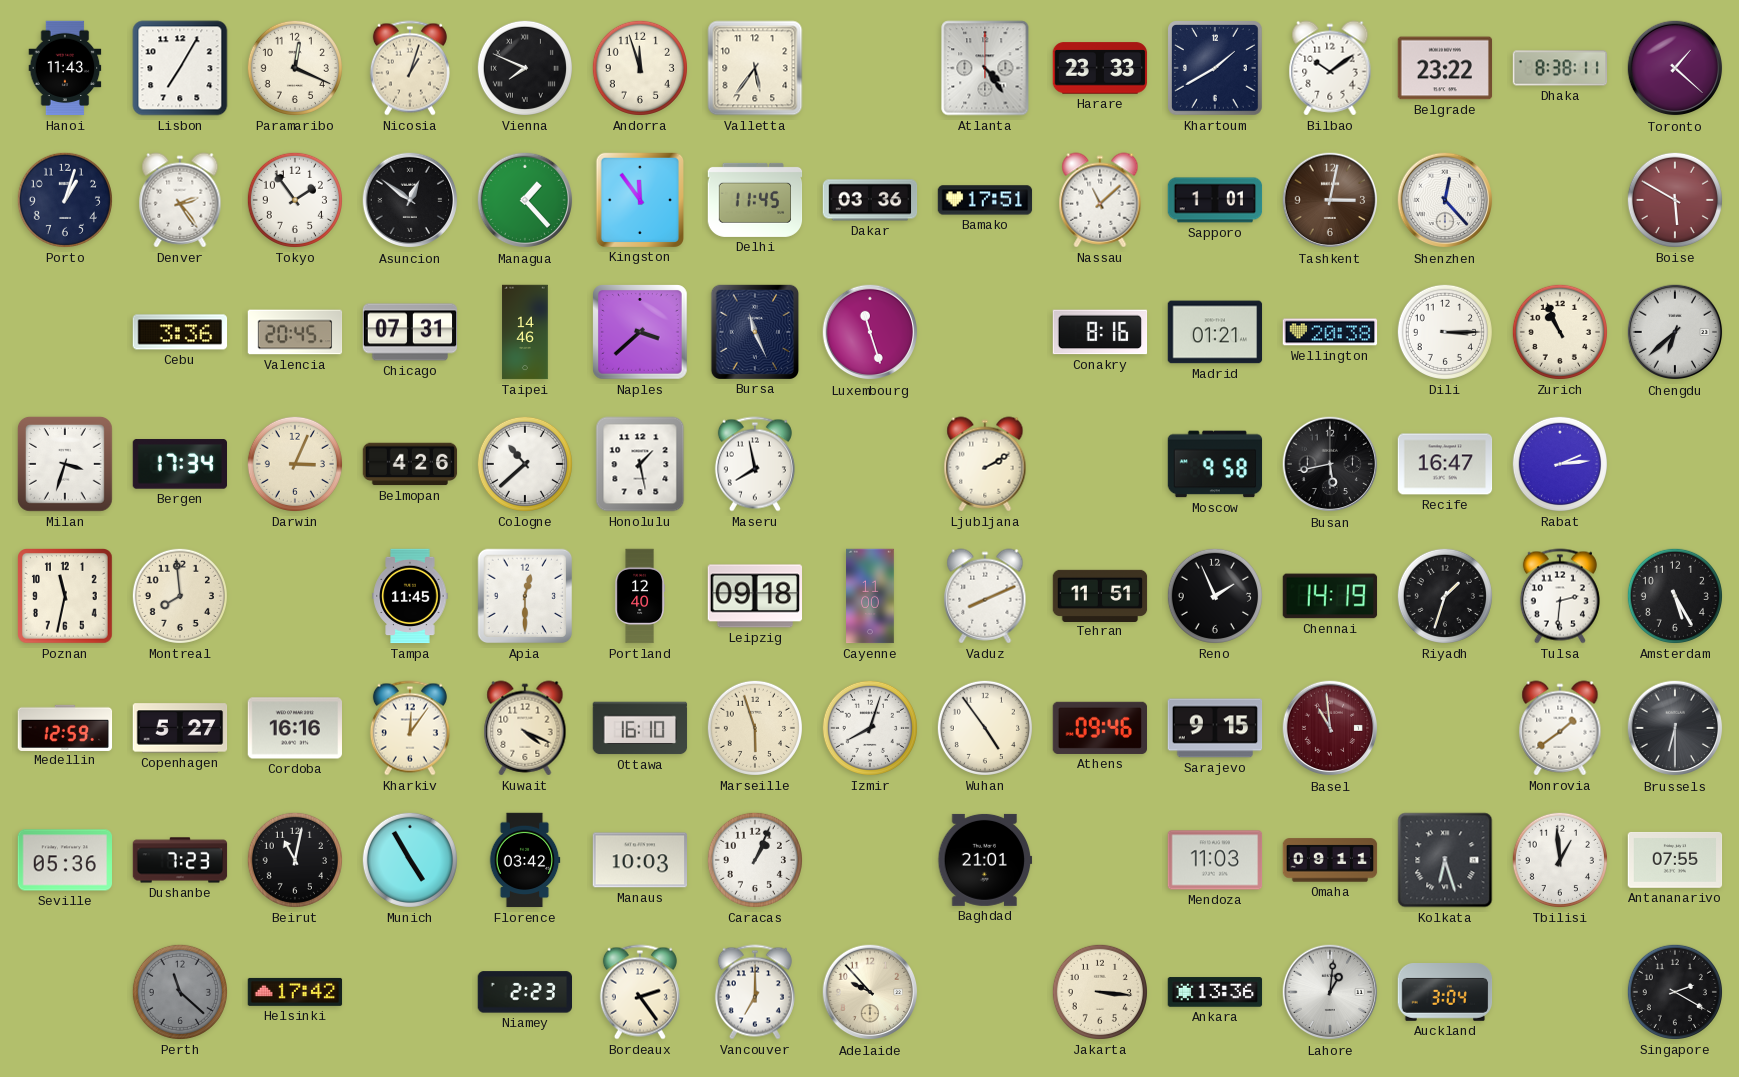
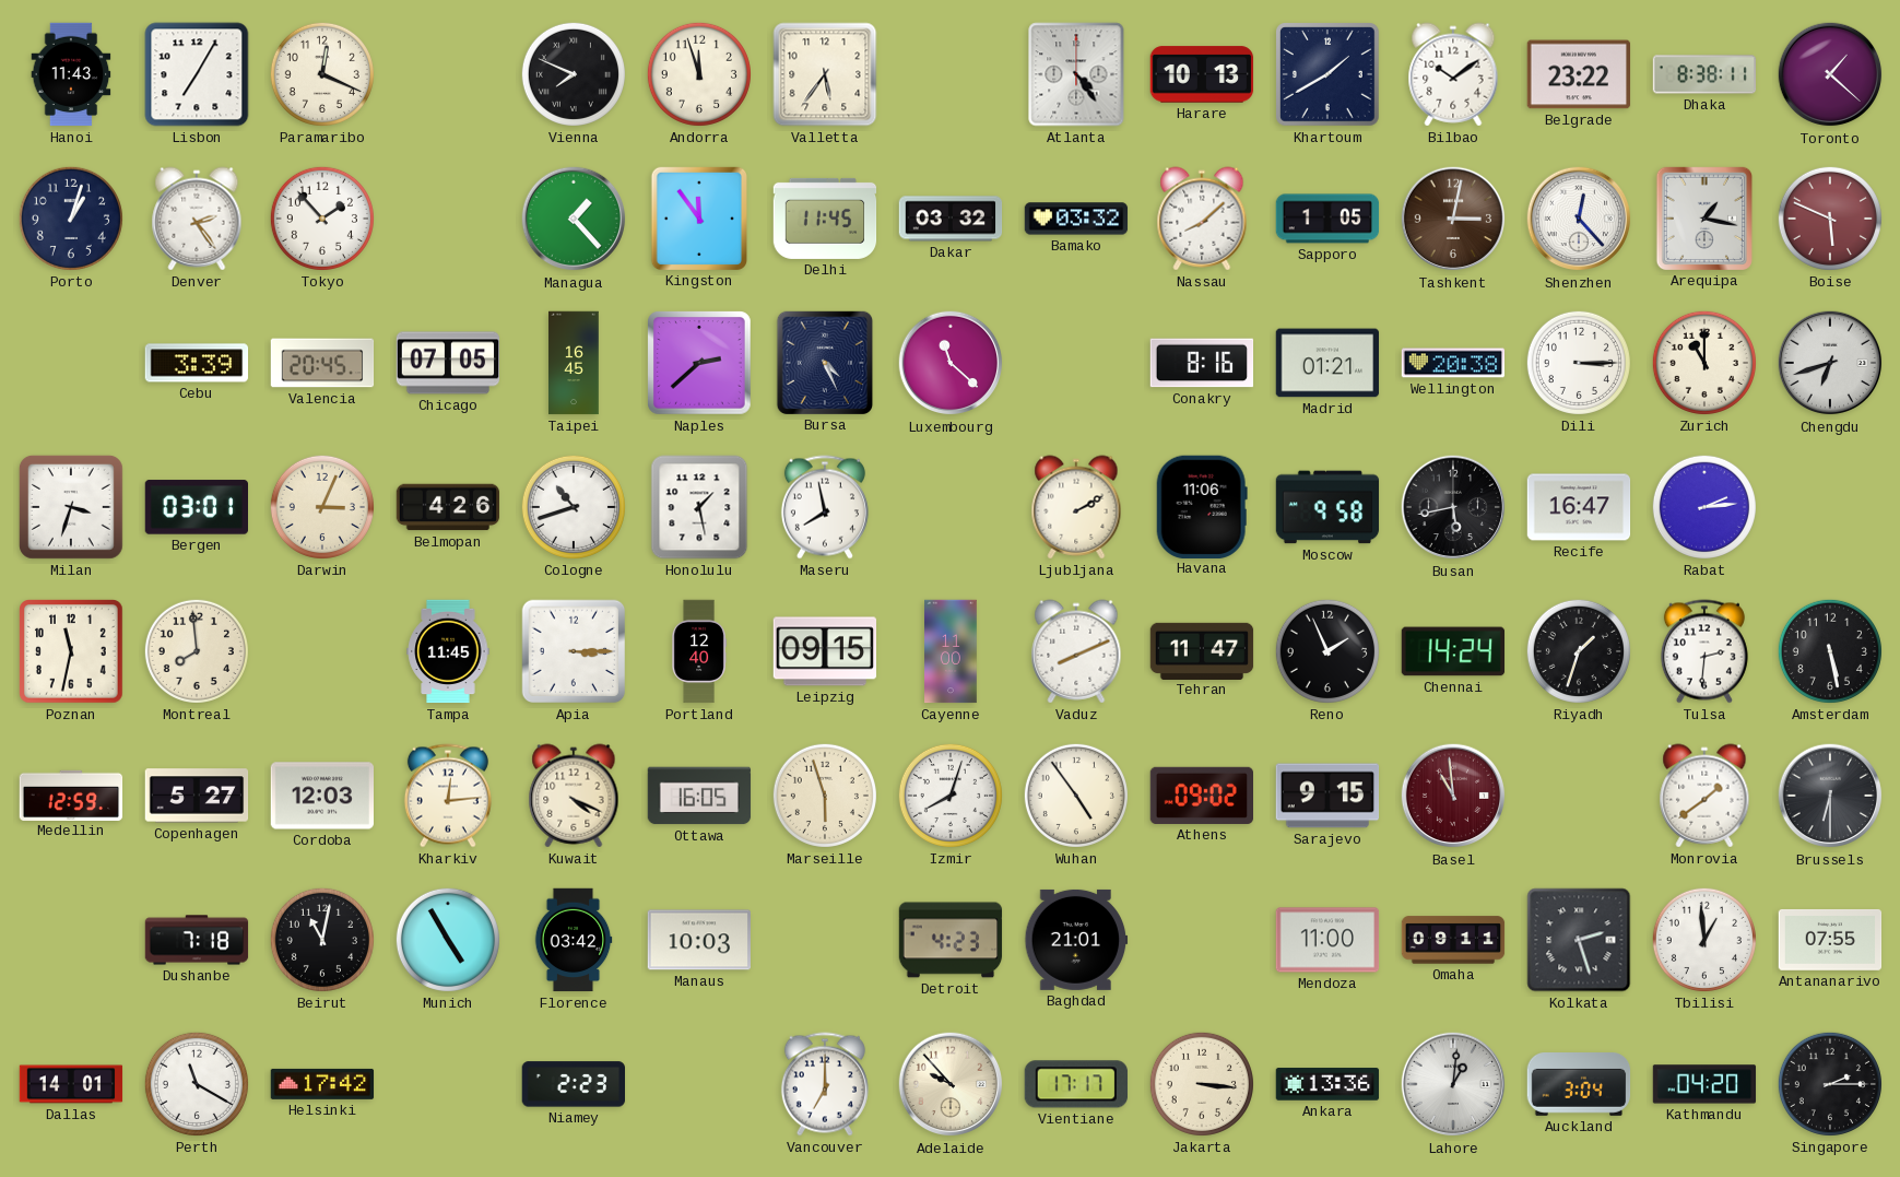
Nicosia: 1:03 -> none
Harare: 23:33 -> 10:13
Tokyo: 1:54 -> 1:53
Asuncion: 12:51 -> none
Dakar: 03:36 -> 03:32
Bamako: 17:51 -> 03:32
Nassau: 11:08 -> 8:08
Sapporo: 1:01 -> 1:05
Arequipa: none -> 1:17
Boise: 5:50 -> 5:49
Cebu: 3:36 -> 3:39
Chicago: 07:31 -> 07:05
Taipei: 14:46 -> 16:45
Naples: 3:38 -> 2:38
Bursa: 11:26 -> 4:26
Luxembourg: 11:27 -> 11:22
Zurich: 10:56 -> 11:00
Chengdu: 6:38 -> 6:42
Bergen: 17:34 -> 03:01
Cologne: 10:38 -> 10:42
Havana: none -> 11:06
Apia: 12:30 -> 3:15
Leipzig: 09:18 -> 09:15
Tehran: 11:51 -> 11:47
Chennai: 14:19 -> 14:24
Amsterdam: 5:25 -> 5:28
Cordoba: 16:16 -> 12:03
Kharkiv: 12:06 -> 12:14
Ottawa: 16:10 -> 16:05
Athens: 09:46 -> 09:02
Seville: 05:36 -> none
Dushanbe: 7:23 -> 7:18
Caracas: 1:04 -> none
Detroit: none -> 4:23
Mendoza: 11:03 -> 11:00
Kolkata: 6:27 -> 2:27
Dallas: none -> 14:01
Perth: 11:22 -> 11:20
Perth dial: grey -> white
Bordeaux: 2:24 -> none
Vientiane: none -> 17:17
Kathmandu: none -> 04:20
Singapore: 2:20 -> 2:15
